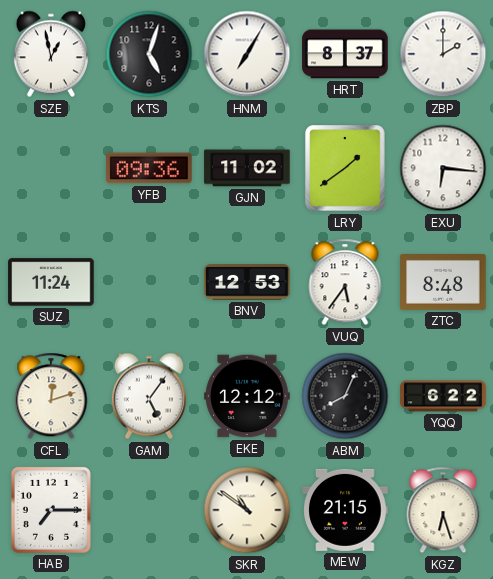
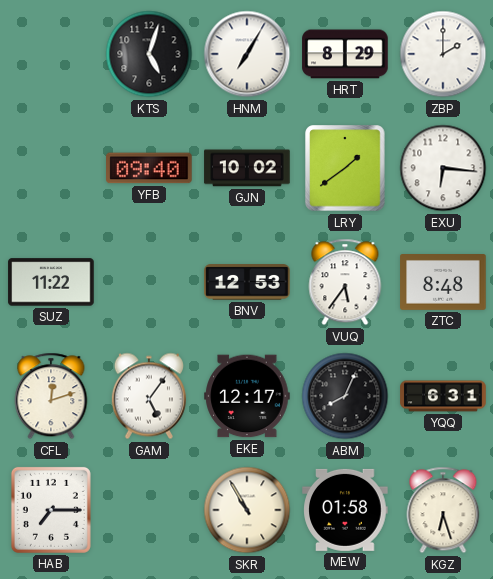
SZE: 12:58 -> none
HRT: 8:37 -> 8:29
YFB: 09:36 -> 09:40
GJN: 11:02 -> 10:02
SUZ: 11:24 -> 11:22
EKE: 12:12 -> 12:17
YQQ: 6:22 -> 6:31
SKR: 10:51 -> 10:55
MEW: 21:15 -> 01:58
